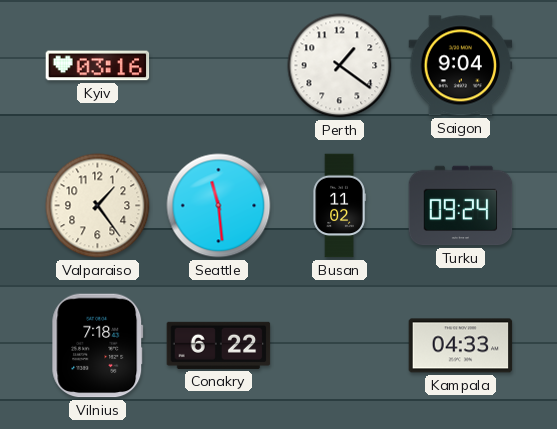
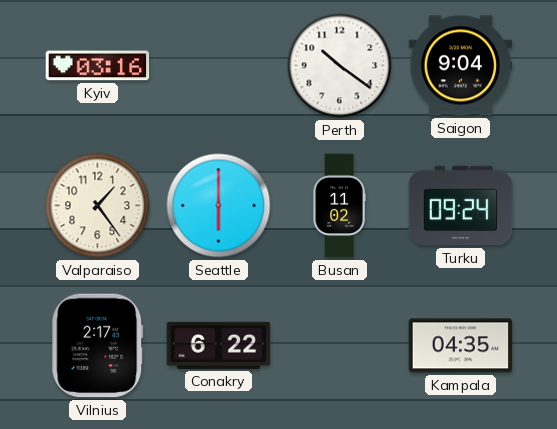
Perth: 1:21 -> 10:21
Seattle: 11:29 -> 6:00
Vilnius: 7:18 -> 2:17
Kampala: 04:33 -> 04:35
